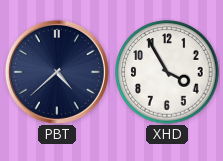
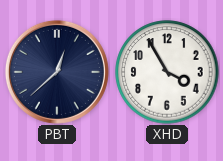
PBT: 4:38 -> 12:38
